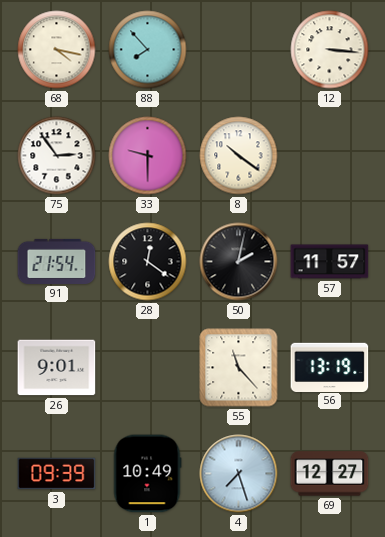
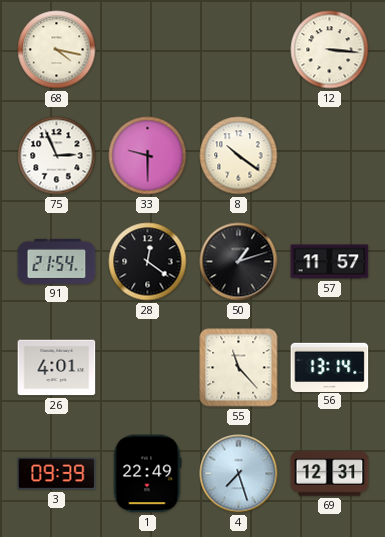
88: 7:53 -> none
75: 2:54 -> 2:56
50: 2:02 -> 1:12
26: 9:01 -> 4:01
56: 13:19 -> 13:14
1: 10:49 -> 22:49
69: 12:27 -> 12:31
